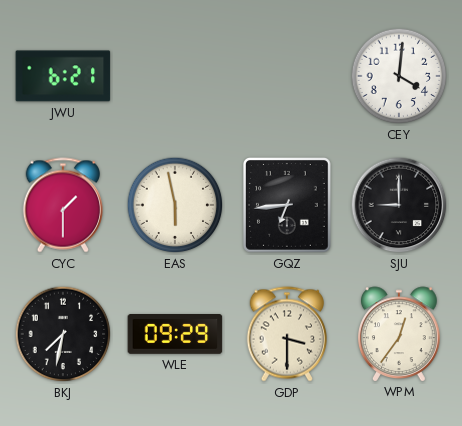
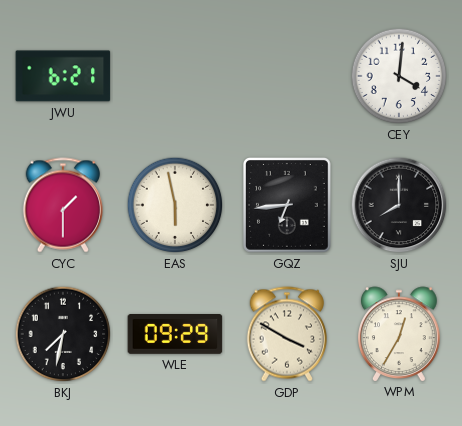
SJU: 9:00 -> 8:00
GDP: 3:30 -> 3:50
WPM: 12:36 -> 12:35
